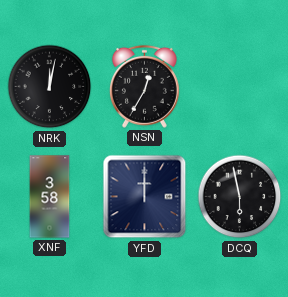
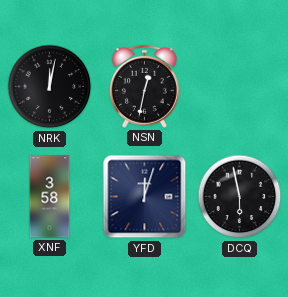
NSN: 12:35 -> 12:32
YFD: 12:00 -> 12:03
